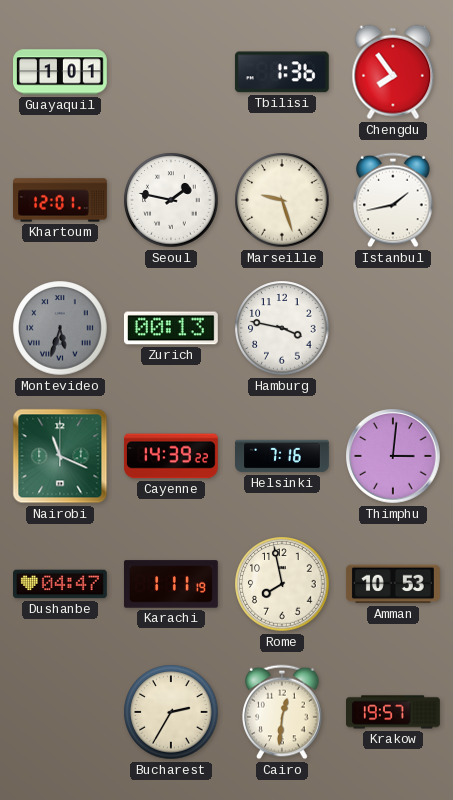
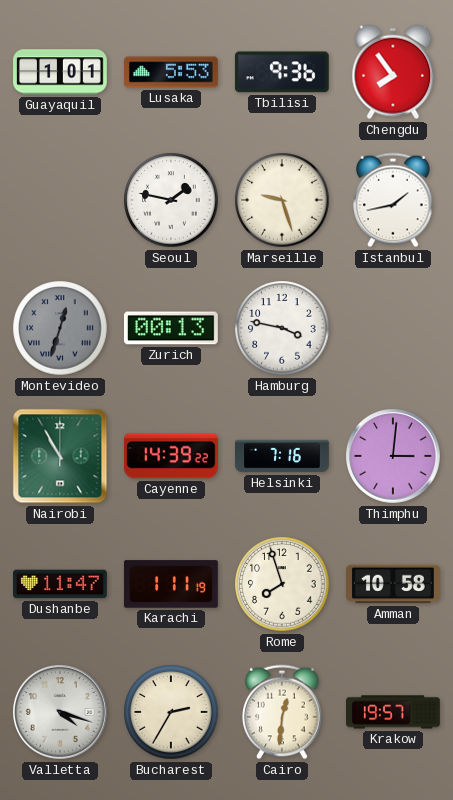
Lusaka: none -> 5:53
Tbilisi: 1:36 -> 9:36
Khartoum: 12:01 -> none
Montevideo: 5:33 -> 12:33
Nairobi: 11:19 -> 10:55
Dushanbe: 04:47 -> 11:47
Rome: 7:58 -> 7:57
Amman: 10:53 -> 10:58
Valletta: none -> 4:18
